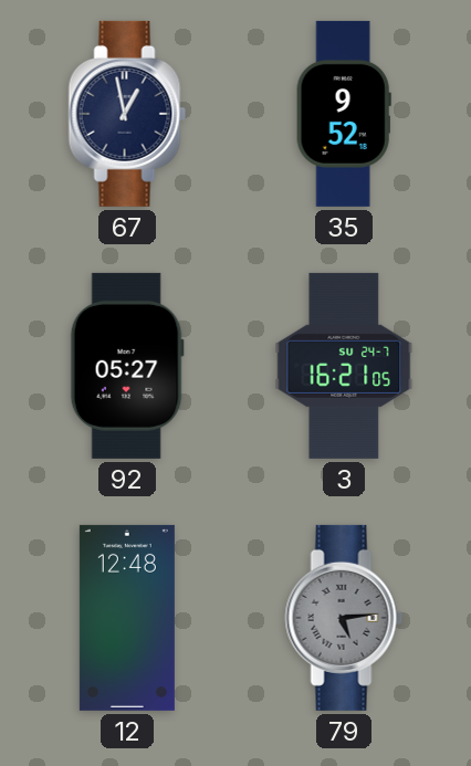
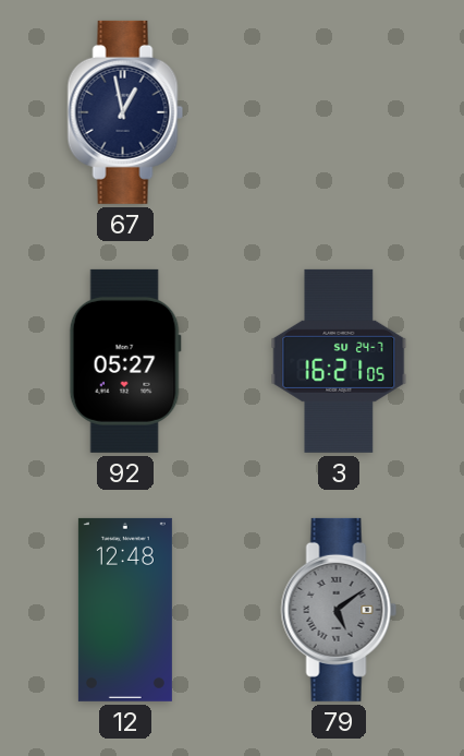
35: 9:52 -> none
79: 5:14 -> 5:09
